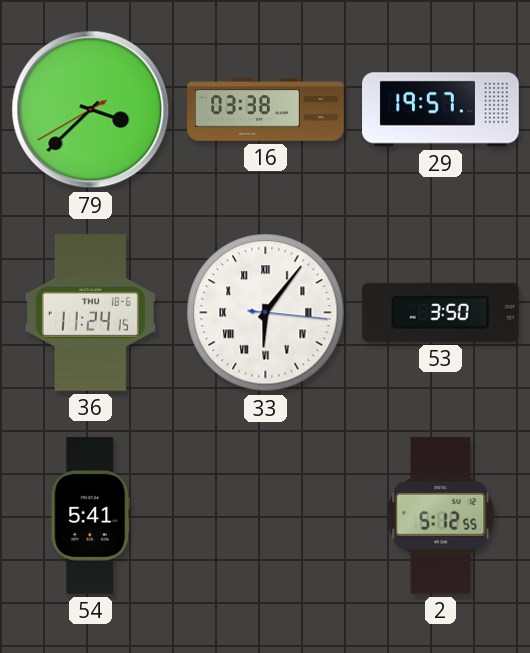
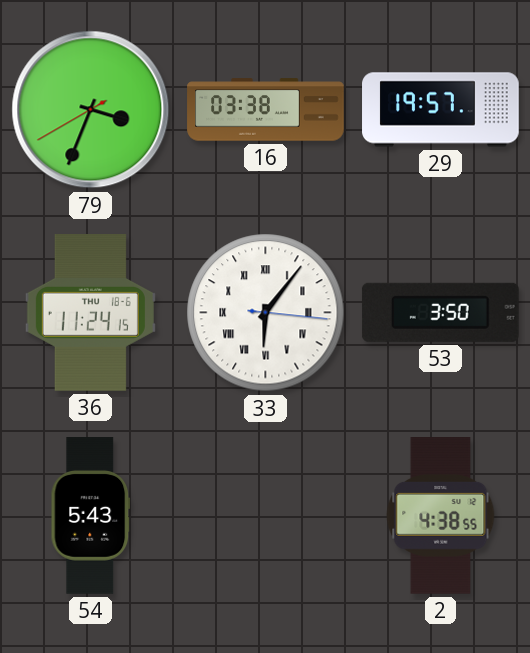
79: 3:37 -> 3:33
54: 5:41 -> 5:43
2: 5:12 -> 4:38
